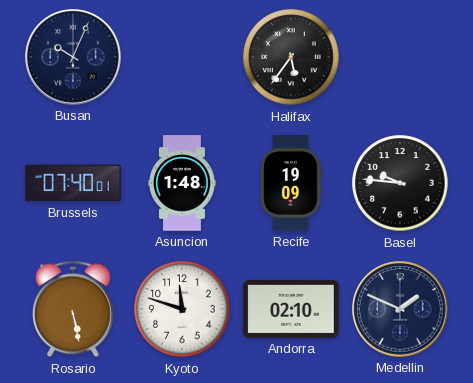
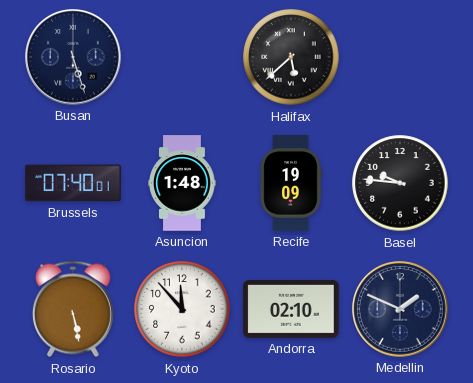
Busan: 10:04 -> 5:27
Halifax: 5:36 -> 5:38
Kyoto: 11:48 -> 11:53
